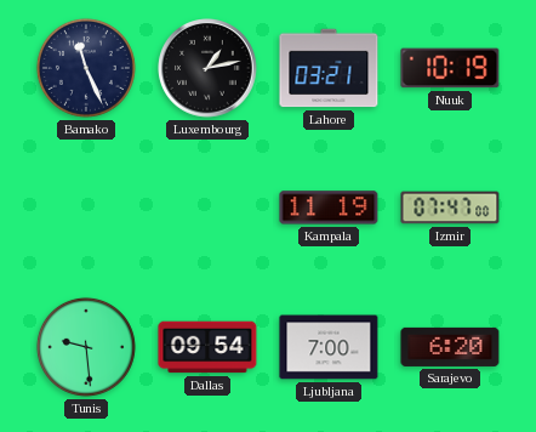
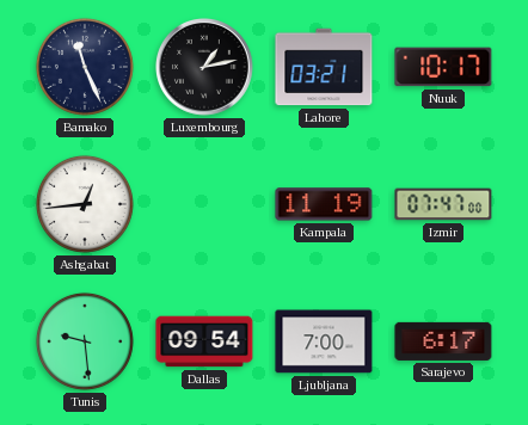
Nuuk: 10:19 -> 10:17
Ashgabat: none -> 12:44
Sarajevo: 6:20 -> 6:17
